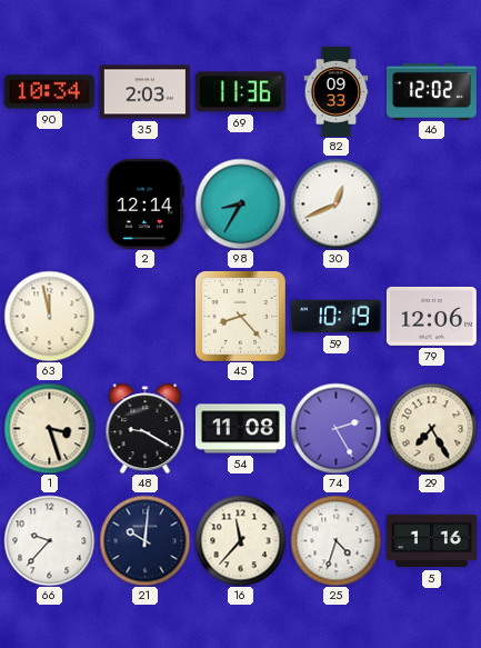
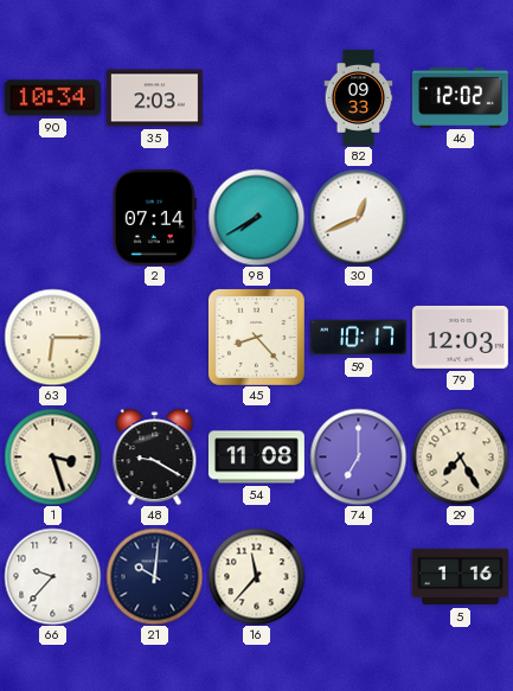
69: 11:36 -> none
2: 12:14 -> 07:14
98: 8:35 -> 7:40
63: 11:58 -> 6:15
59: 10:19 -> 10:17
79: 12:06 -> 12:03
74: 2:25 -> 7:00
25: 4:33 -> none
